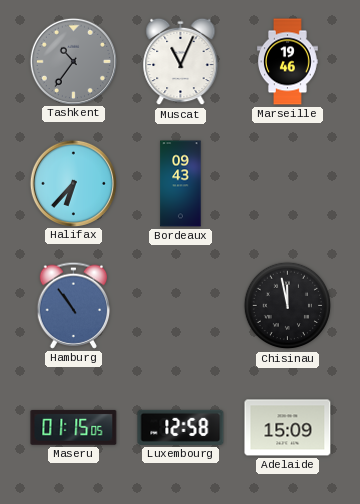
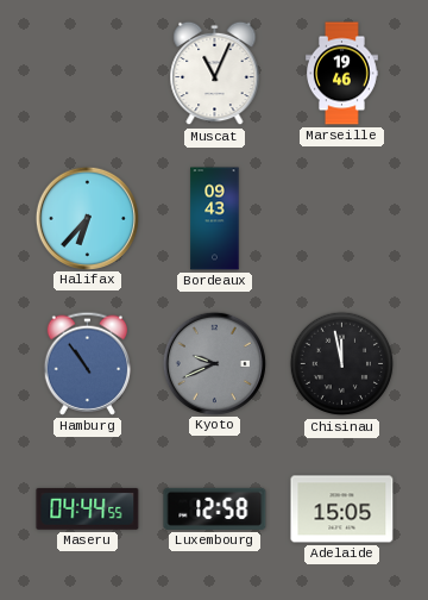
Tashkent: 10:36 -> none
Kyoto: none -> 9:41
Maseru: 01:15 -> 04:44
Adelaide: 15:09 -> 15:05
